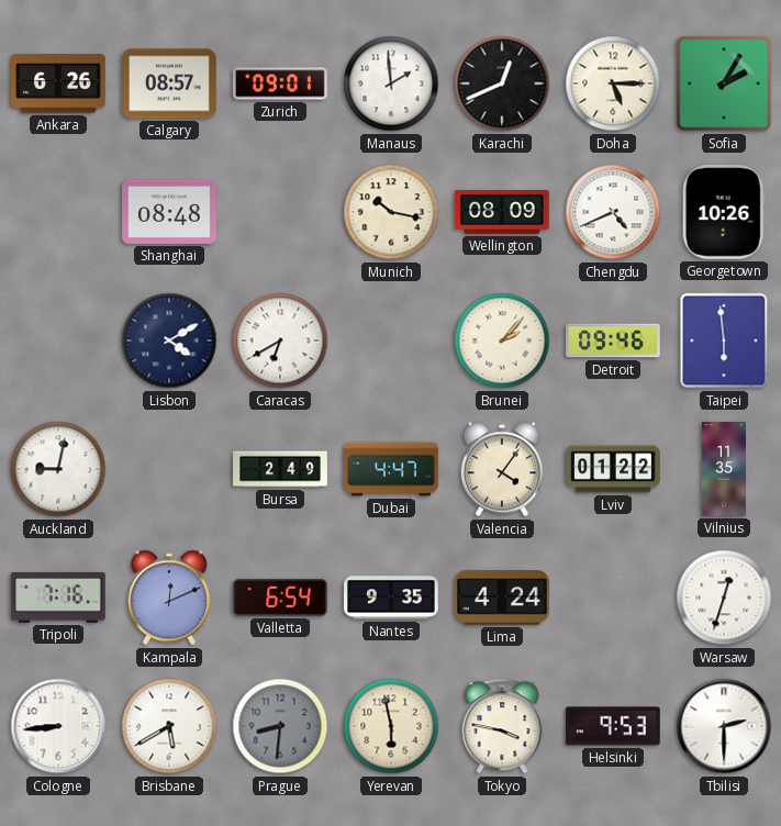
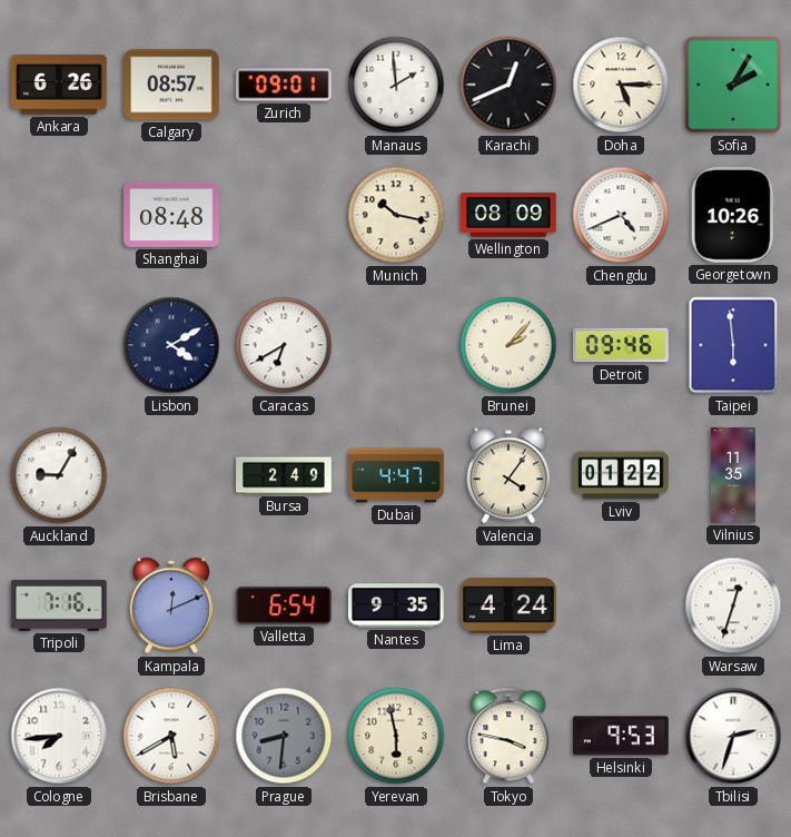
Auckland: 9:02 -> 9:05
Cologne: 8:44 -> 7:44
Tbilisi: 2:30 -> 2:33
